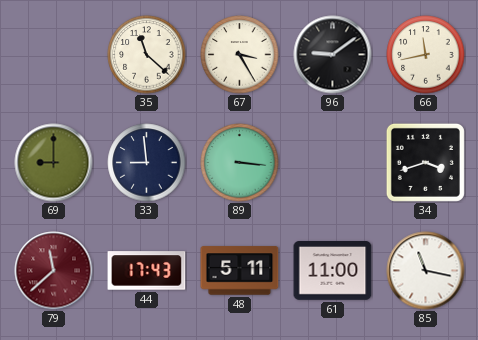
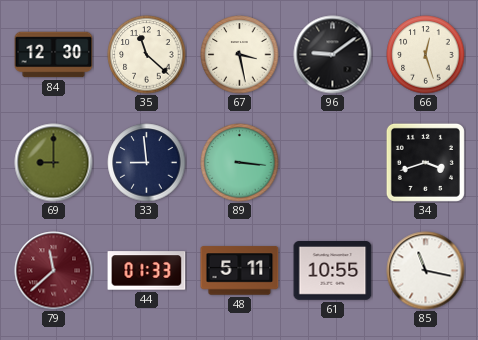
84: none -> 12:30
67: 3:25 -> 3:28
66: 11:43 -> 12:27
44: 17:43 -> 01:33
61: 11:00 -> 10:55
